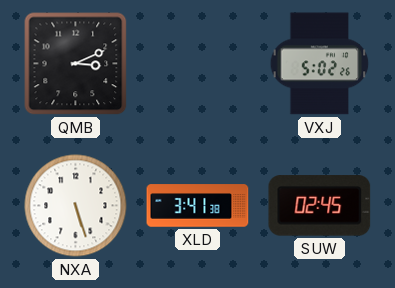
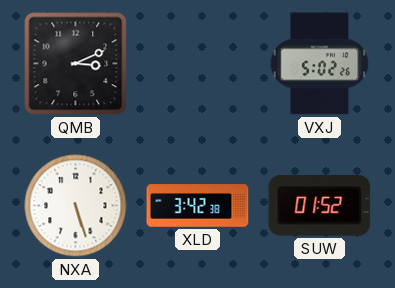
XLD: 3:41 -> 3:42
SUW: 02:45 -> 01:52
